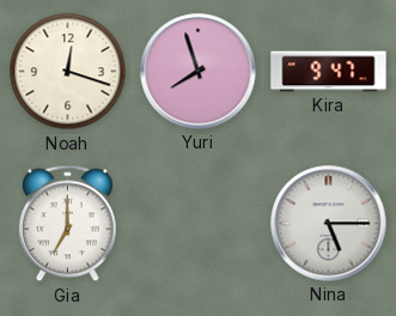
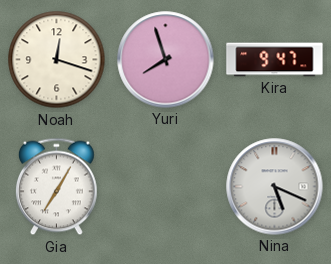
Gia: 7:00 -> 7:05
Nina: 5:15 -> 5:19
